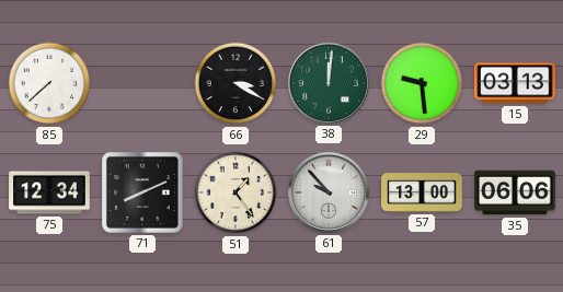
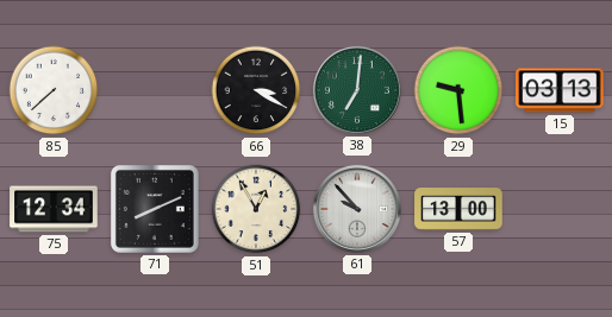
38: 12:01 -> 7:01
51: 1:24 -> 12:55
35: 06:06 -> none
